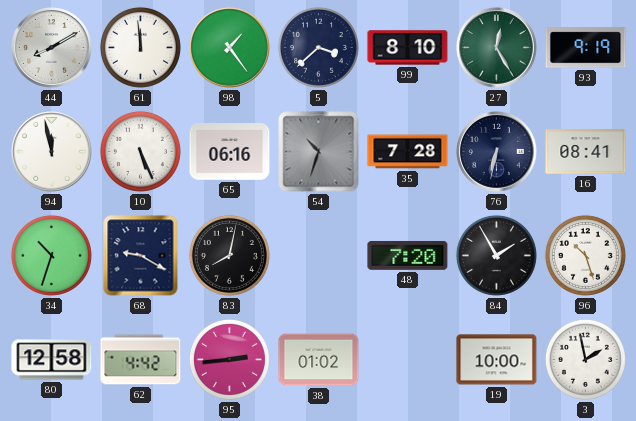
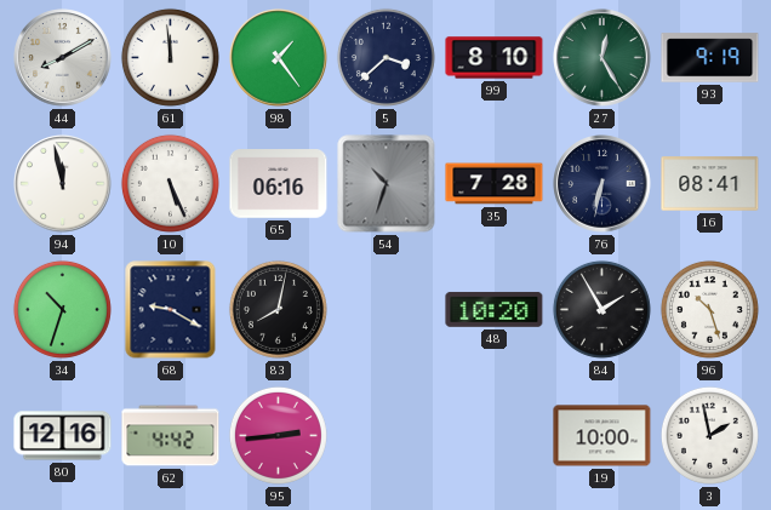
48: 7:20 -> 10:20
80: 12:58 -> 12:16
38: 01:02 -> none
